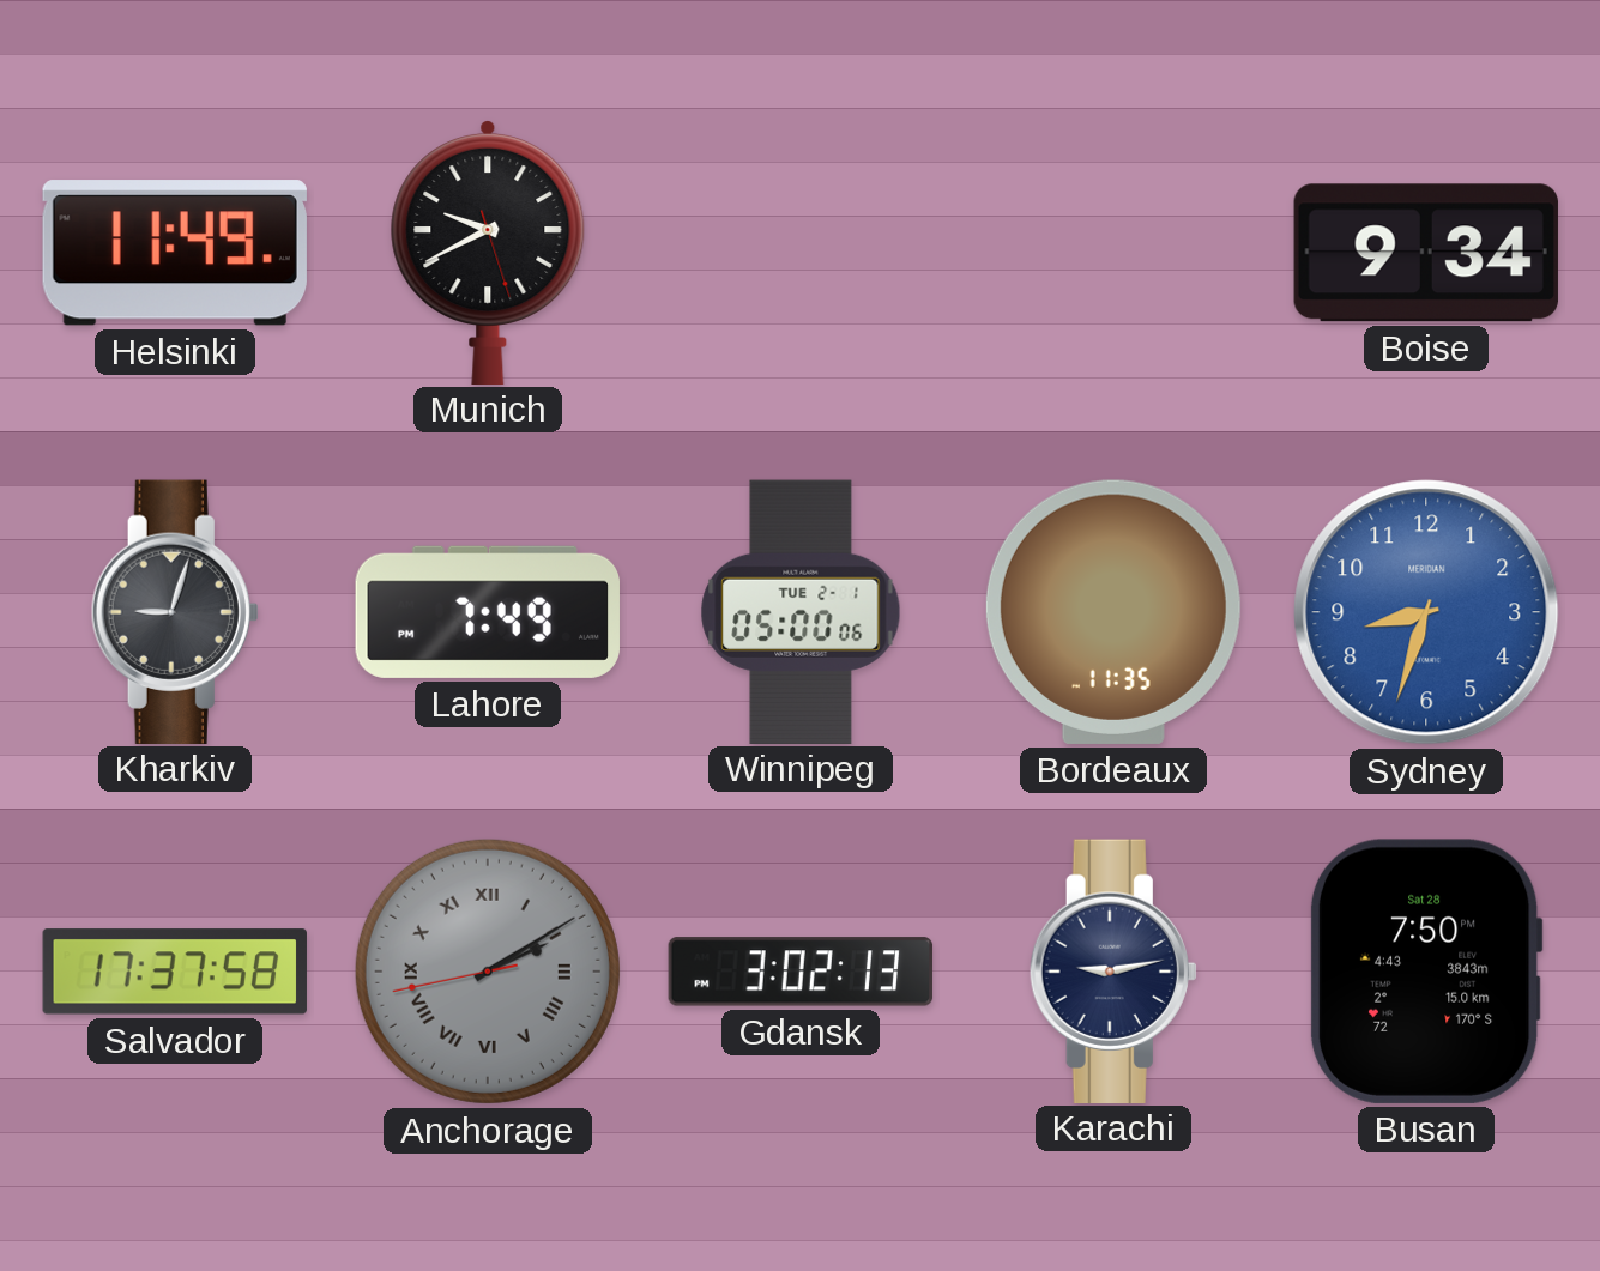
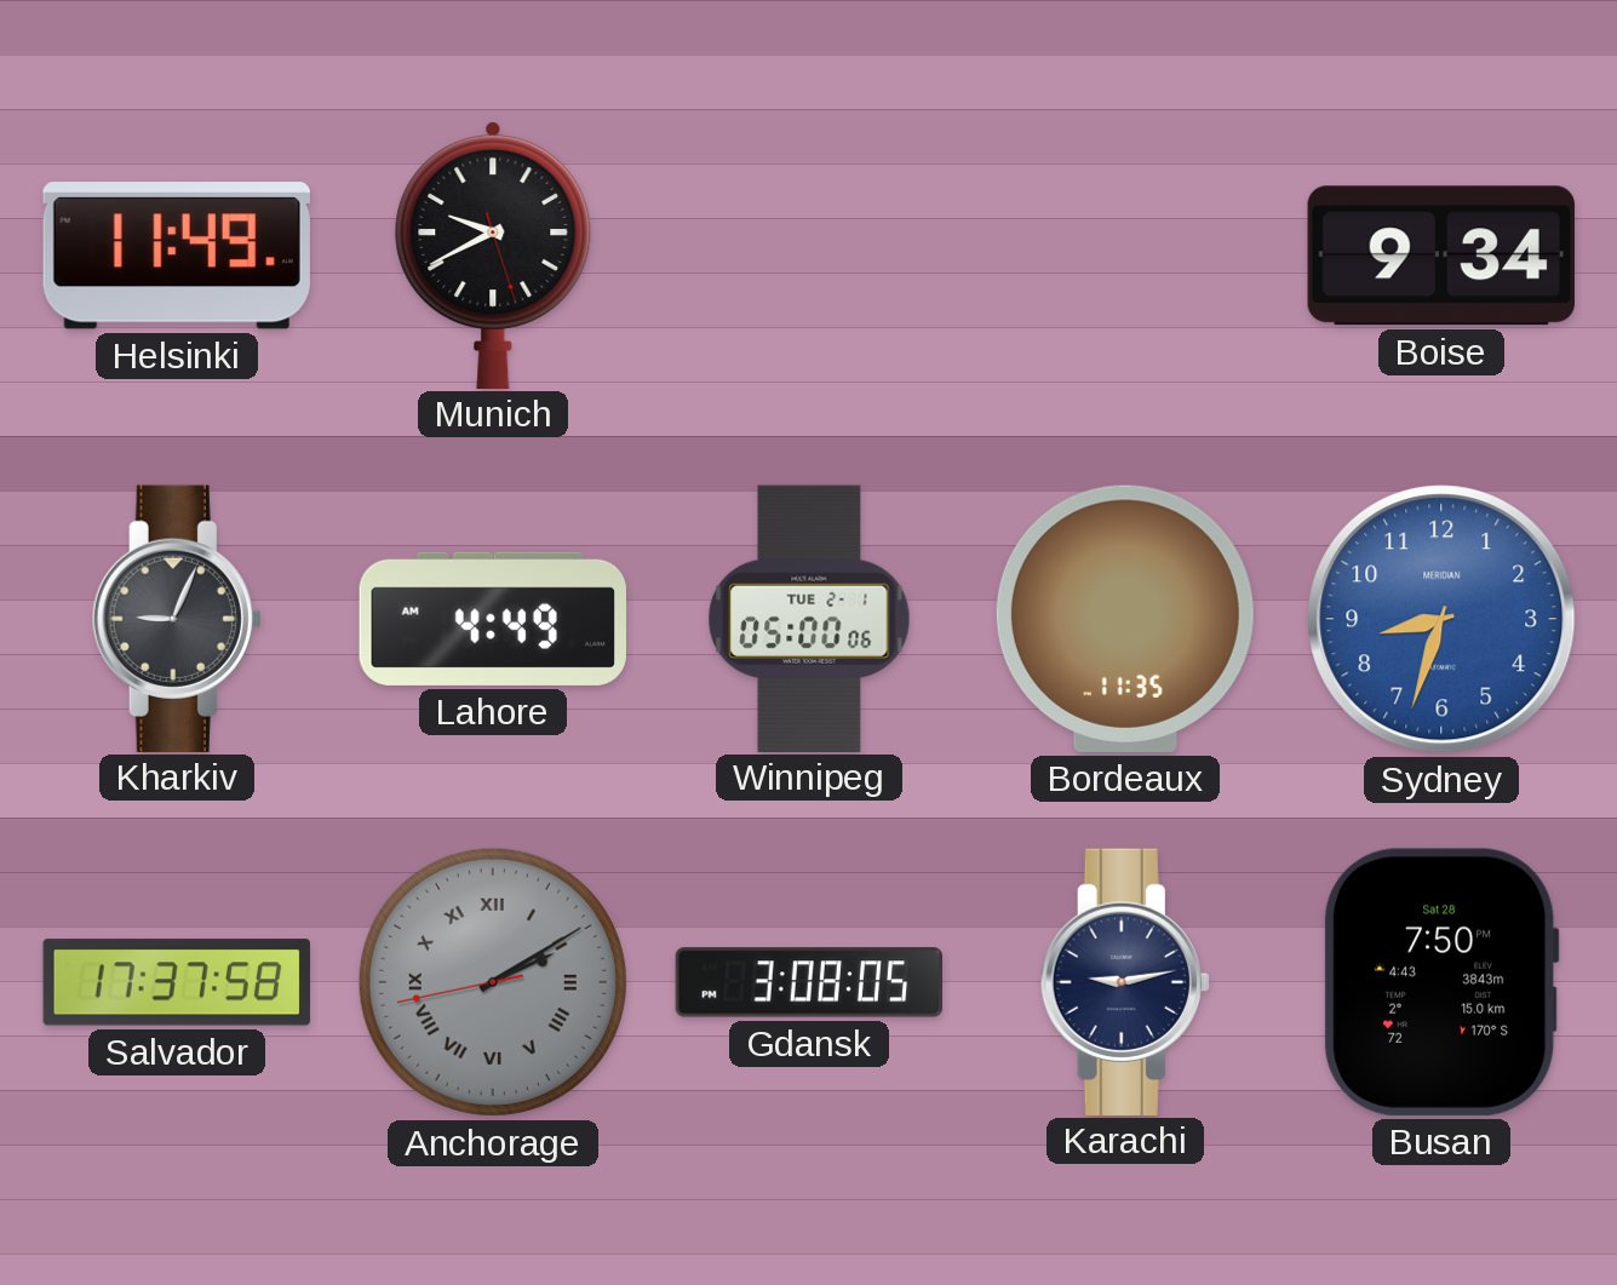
Kharkiv: 9:03 -> 9:04
Lahore: 7:49 -> 4:49
Gdansk: 3:02 -> 3:08
